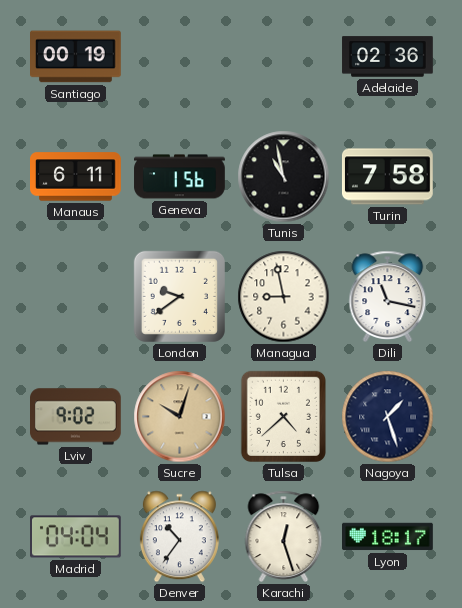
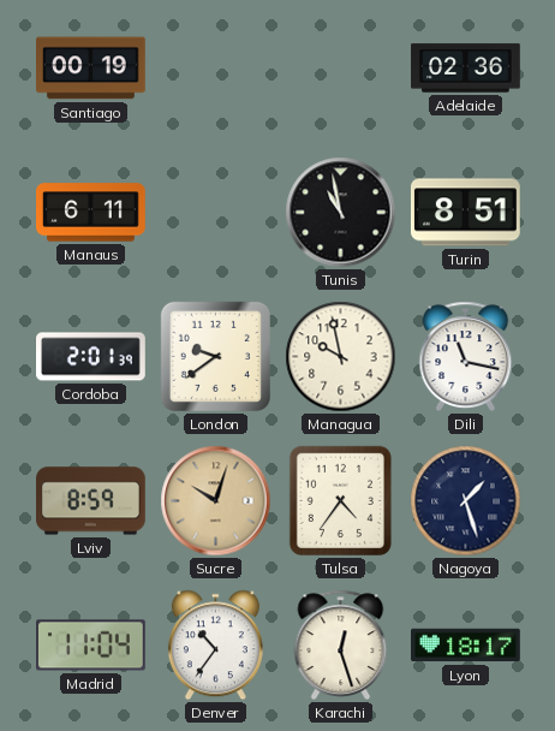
Geneva: 1:56 -> none
Turin: 7:58 -> 8:51
Cordoba: none -> 2:01
Managua: 8:58 -> 9:58
Lviv: 9:02 -> 8:59
Tulsa: 4:38 -> 4:36
Madrid: 04:04 -> 11:04
